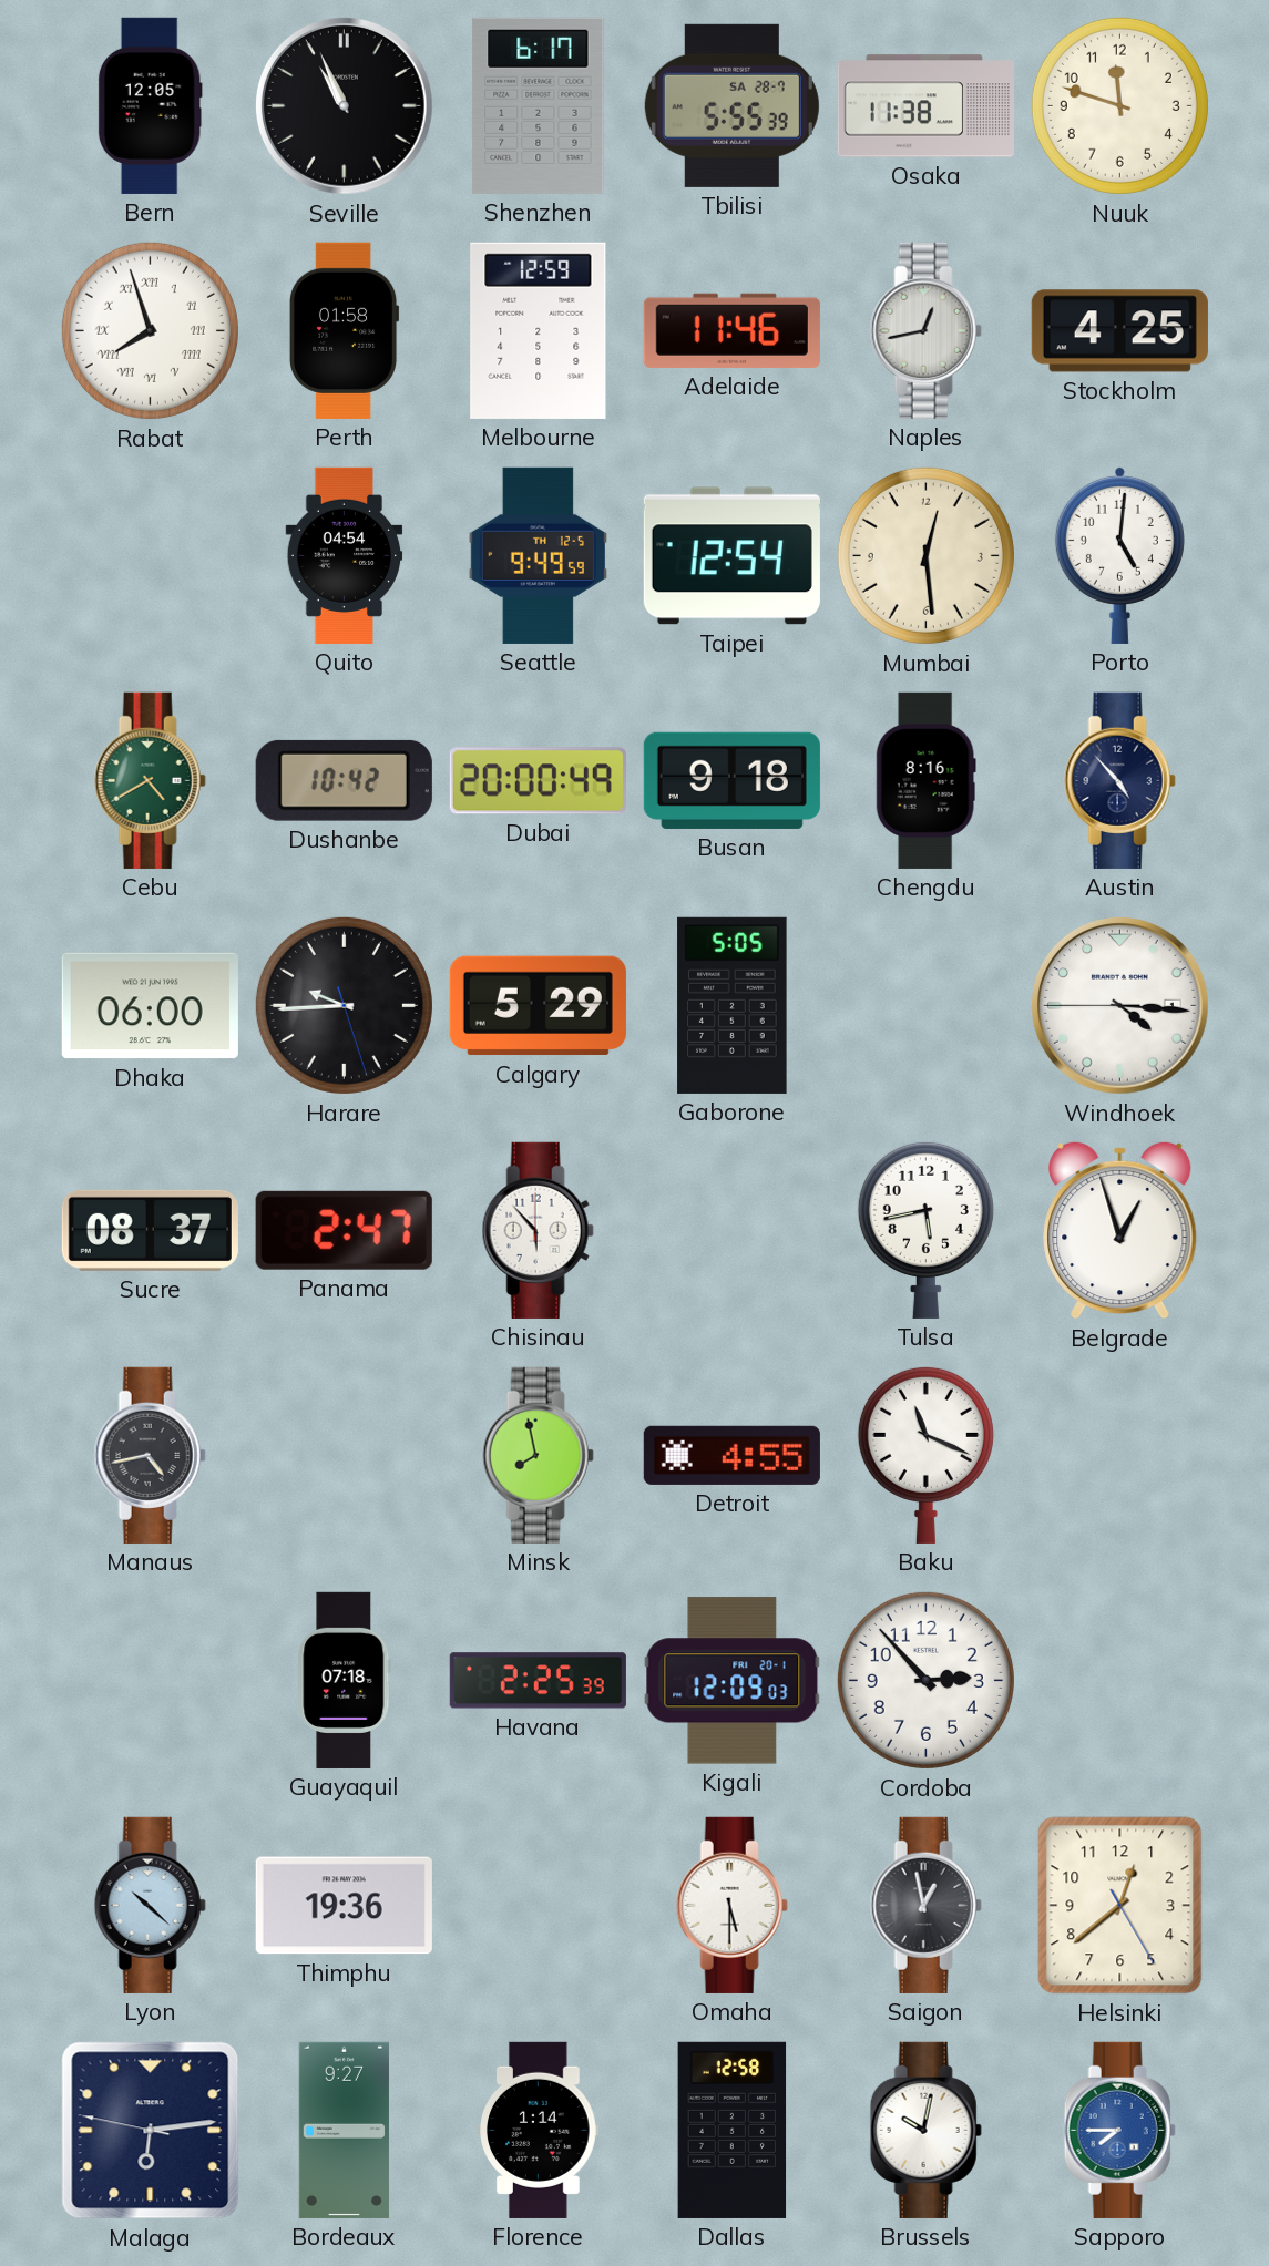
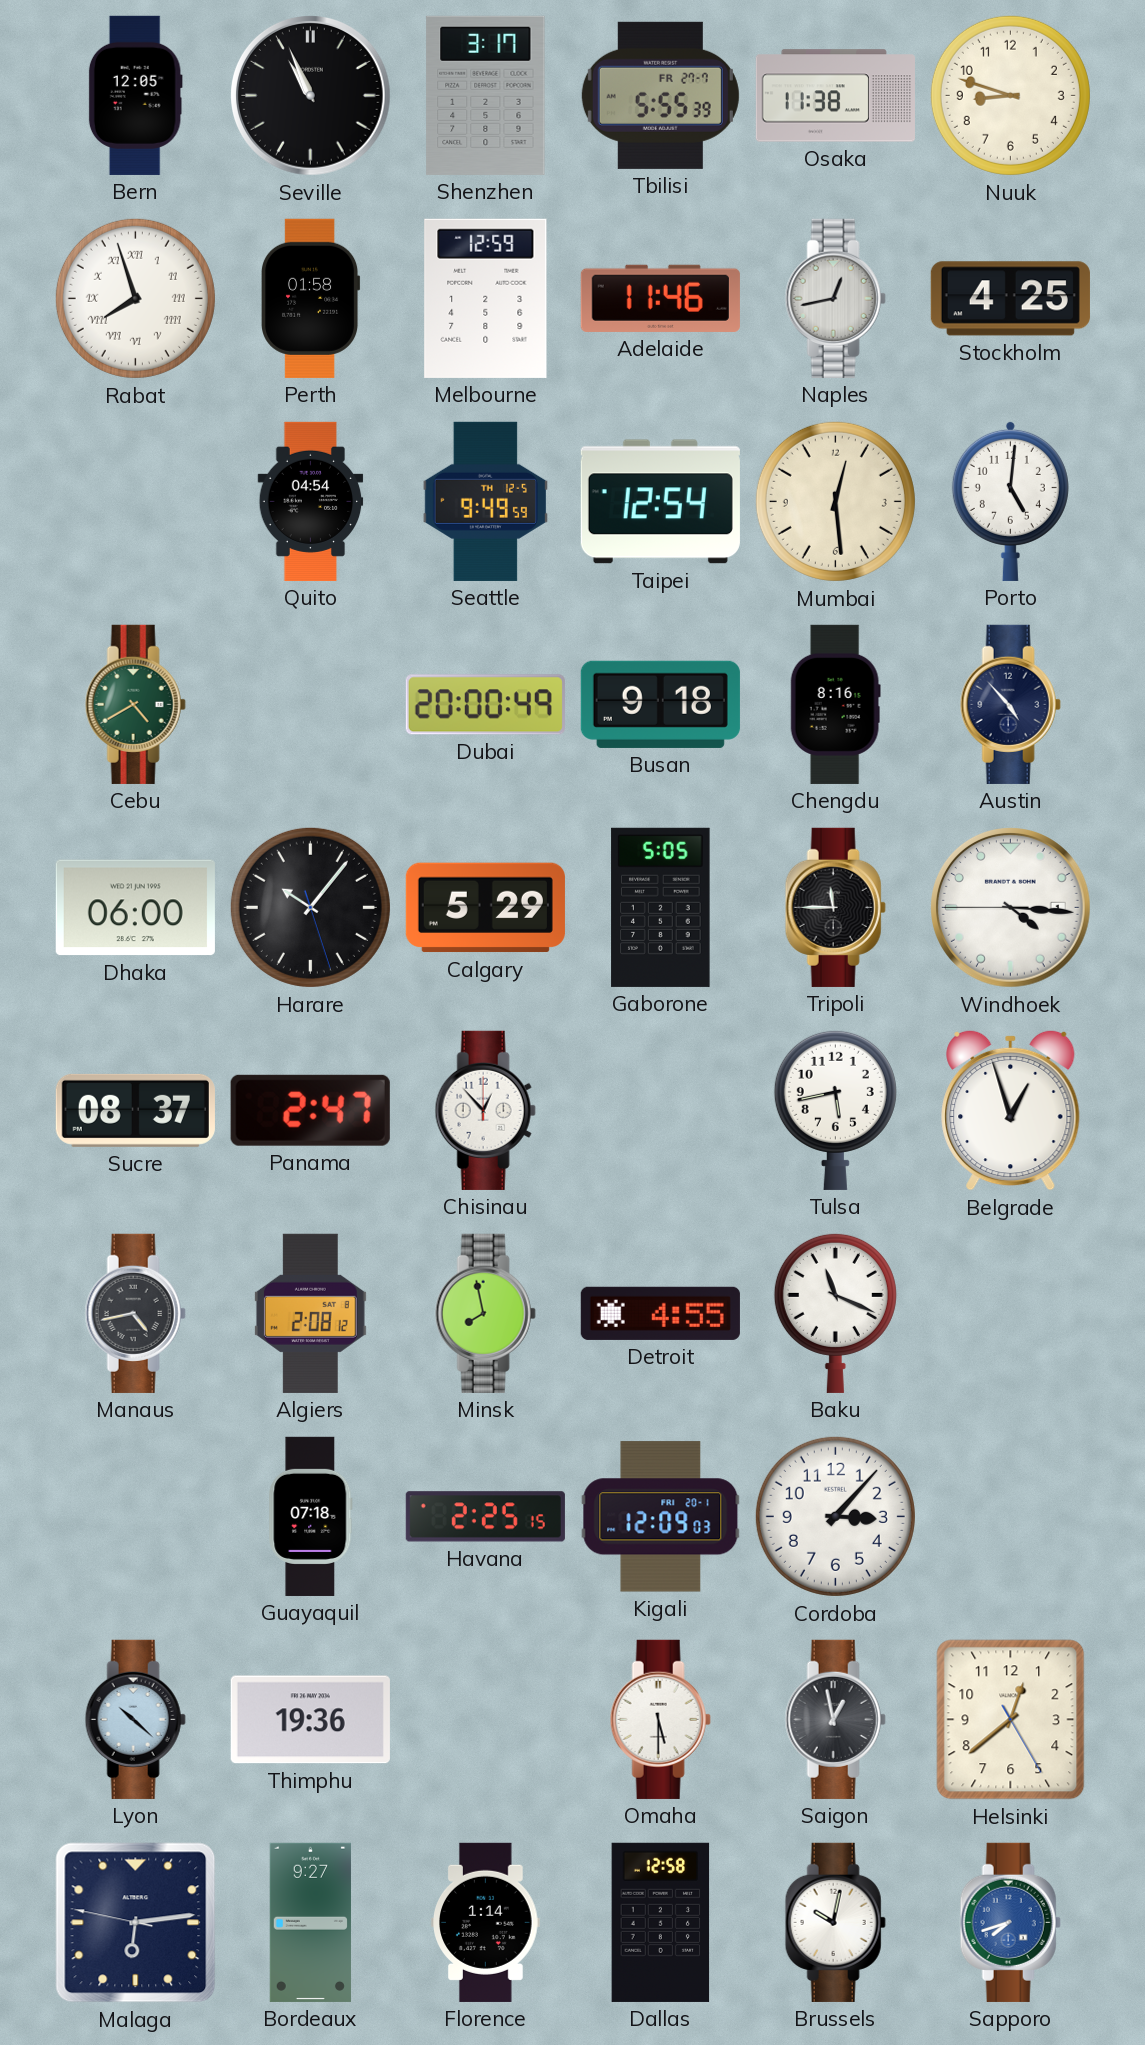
Shenzhen: 6:17 -> 3:17
Tbilisi date: SA 28-7 -> FR 27-7
Nuuk: 11:48 -> 8:48
Dushanbe: 10:42 -> none
Harare: 9:44 -> 10:06
Tripoli: none -> 11:45
Chisinau: 5:53 -> 12:53
Algiers: none -> 2:08
Havana: 2:25:39 -> 2:25:15
Cordoba: 2:53 -> 3:07
Sapporo: 7:45 -> 7:42
